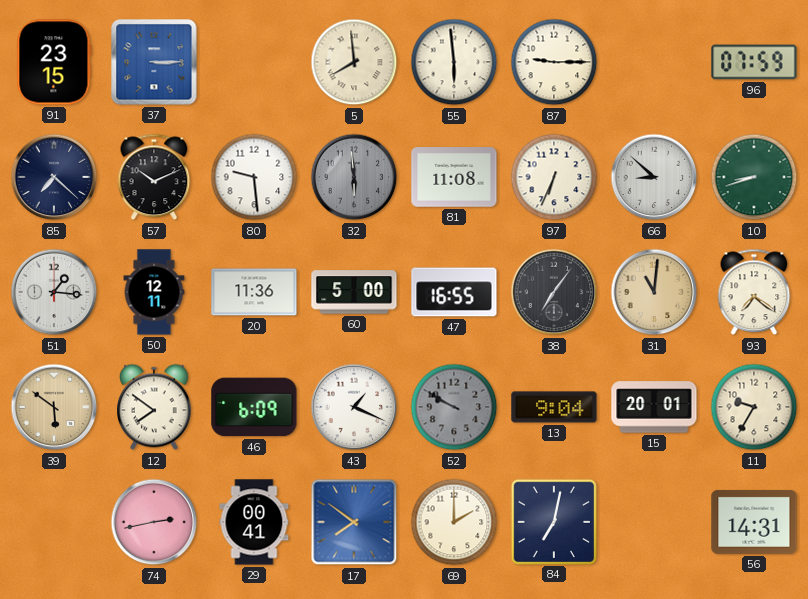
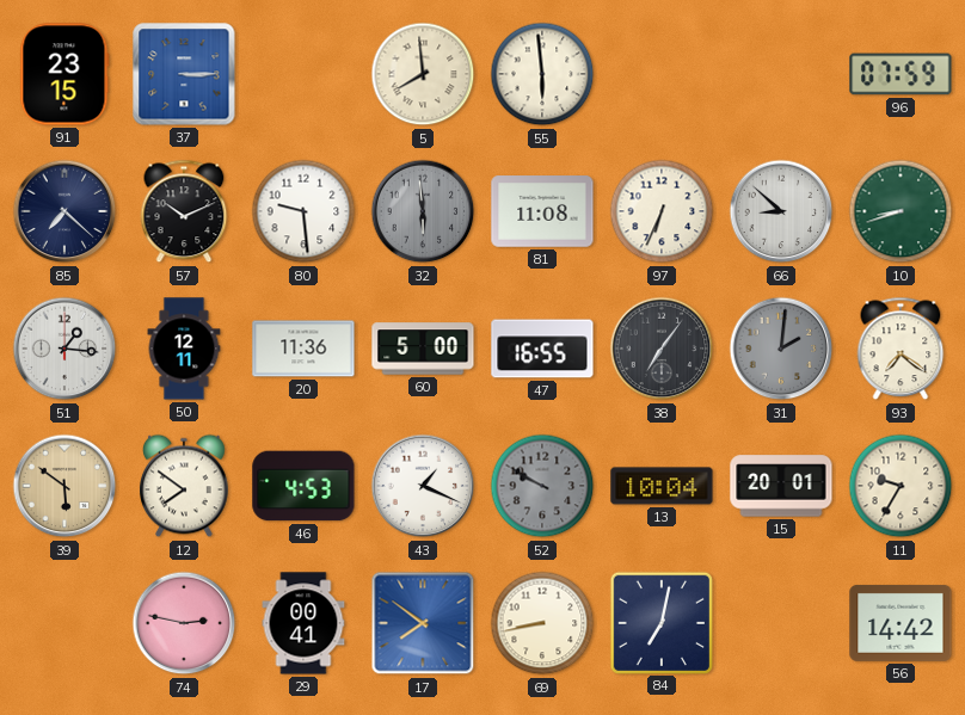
87: 9:15 -> none
31: 11:01 -> 2:01
31 dial: champagne -> grey
46: 6:09 -> 4:53
13: 9:04 -> 10:04
74: 2:43 -> 2:47
69: 2:00 -> 8:43
56: 14:31 -> 14:42
